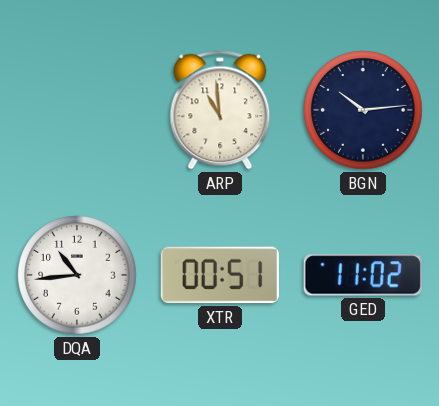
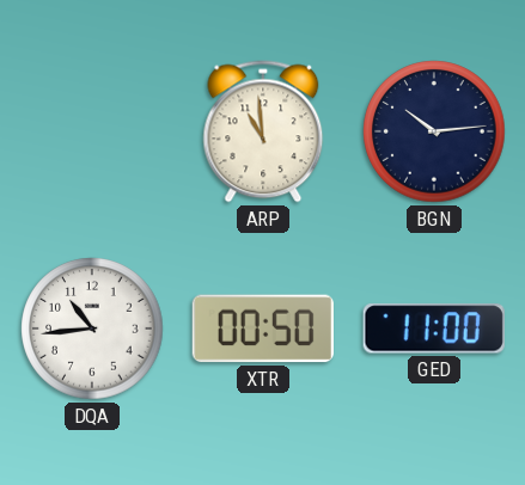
XTR: 00:51 -> 00:50
GED: 11:02 -> 11:00
